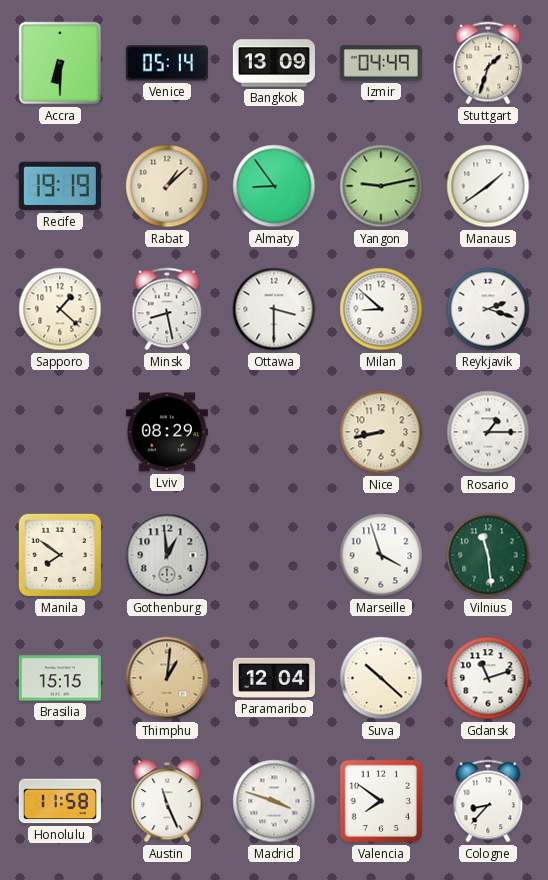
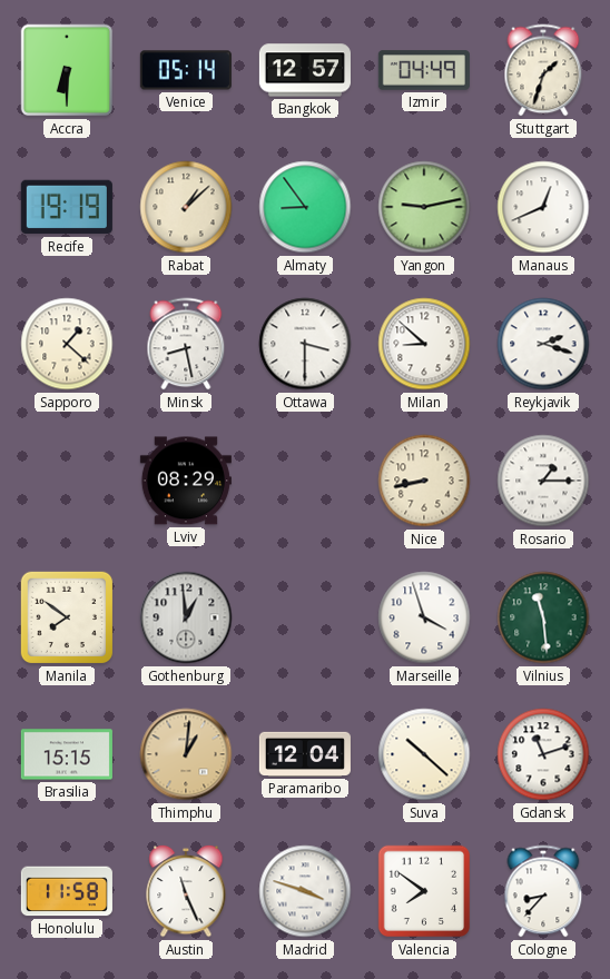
Bangkok: 13:09 -> 12:57
Manaus: 1:39 -> 12:41
